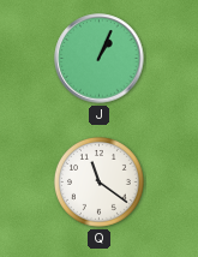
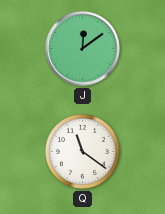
J: 1:04 -> 12:09
